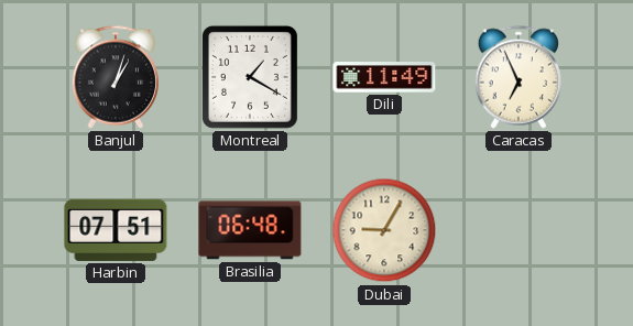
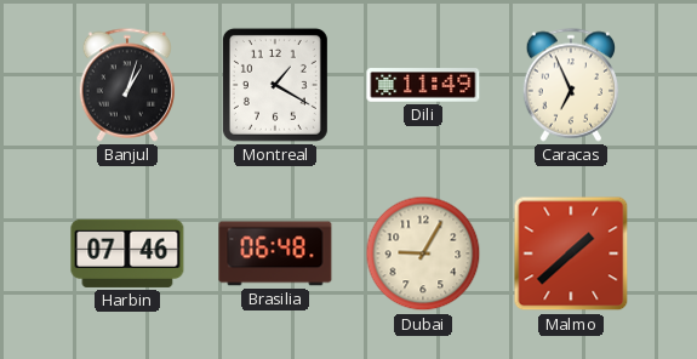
Harbin: 07:51 -> 07:46
Malmo: none -> 1:38
